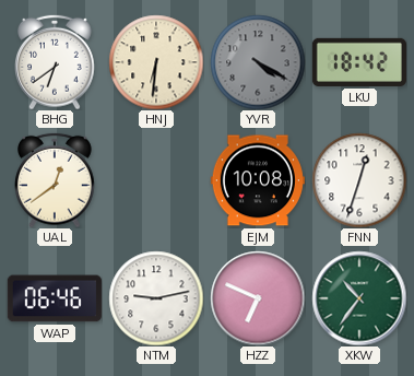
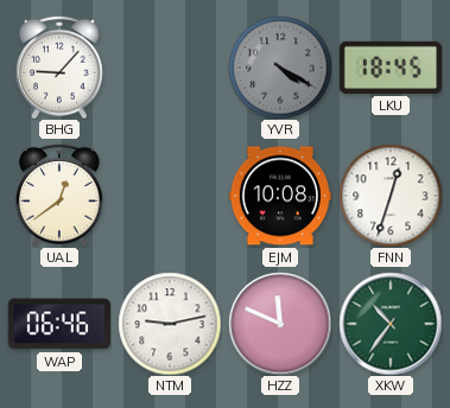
BHG: 6:39 -> 9:07
HNJ: 6:31 -> none
LKU: 18:42 -> 18:45
HZZ: 6:49 -> 11:49
